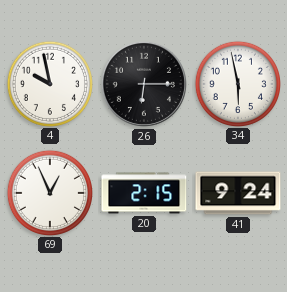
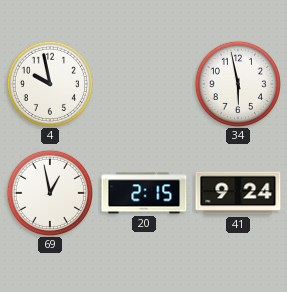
26: 6:15 -> none
69: 12:56 -> 12:58
